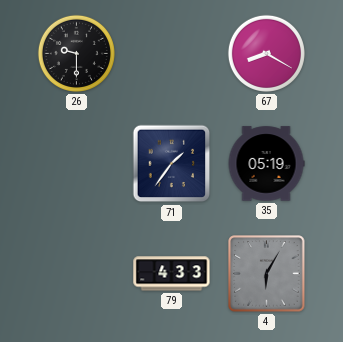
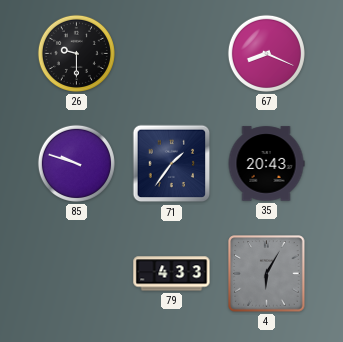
67: 8:20 -> 8:19
85: none -> 9:48
35: 05:19 -> 20:43
